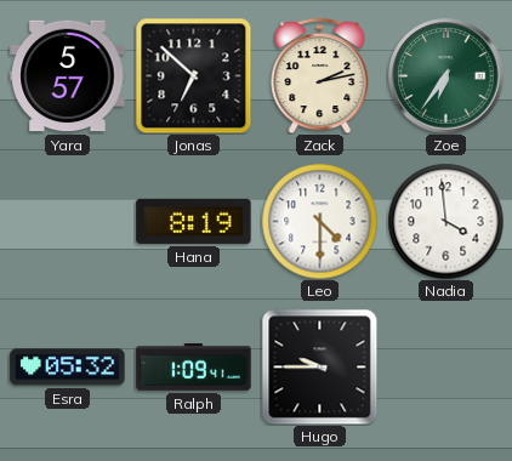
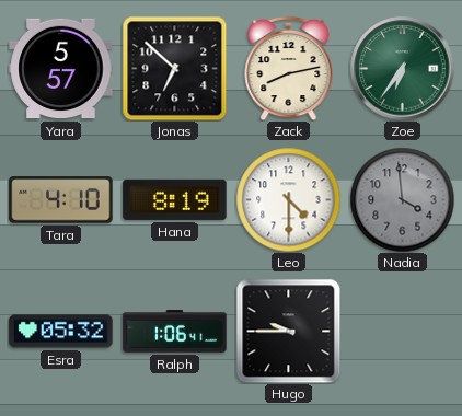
Zack: 2:13 -> 8:13
Tara: none -> 4:10
Nadia dial: white -> grey
Ralph: 1:09 -> 1:06
